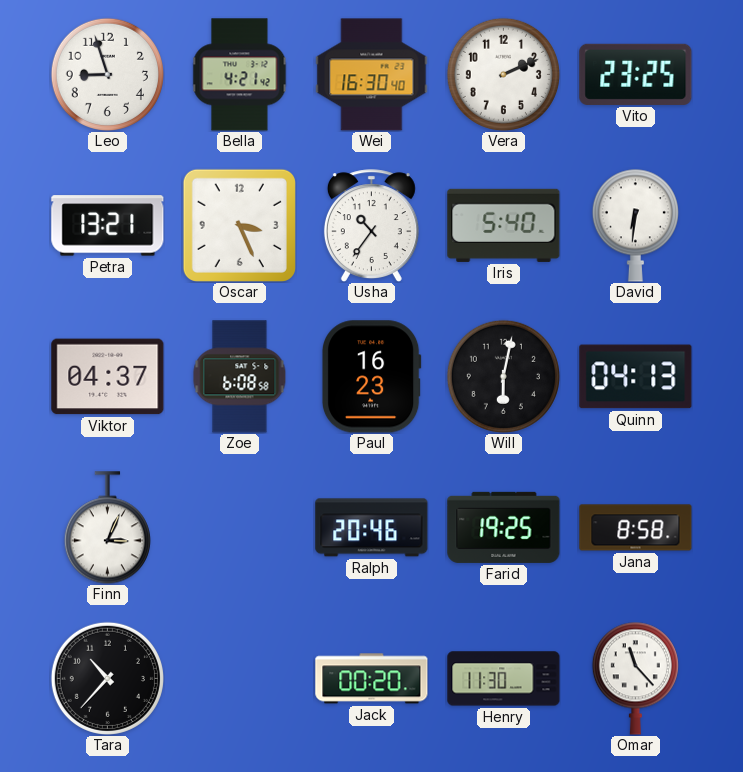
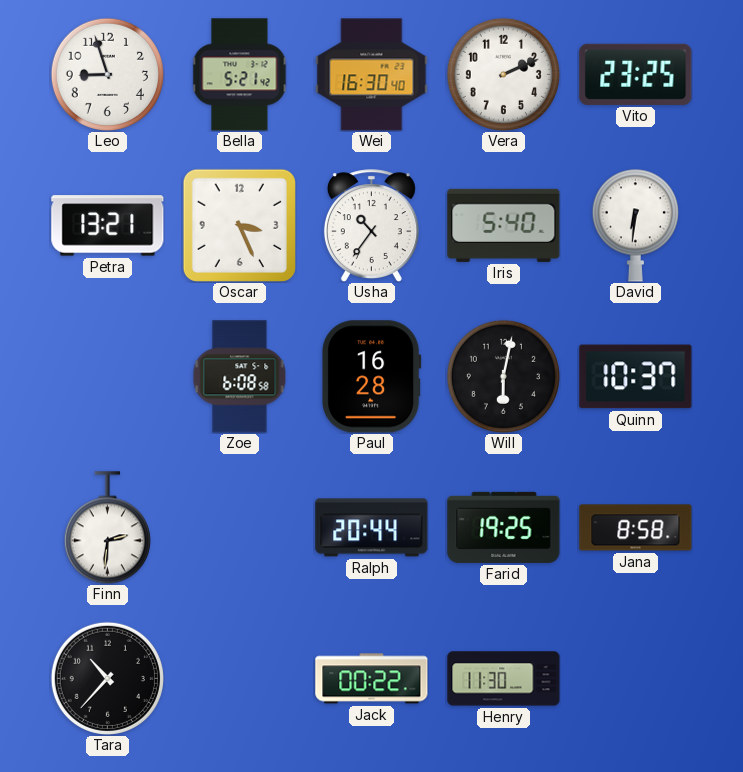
Bella: 4:21 -> 5:21
Viktor: 04:37 -> none
Paul: 16:23 -> 16:28
Quinn: 04:13 -> 10:37
Finn: 3:04 -> 2:31
Ralph: 20:46 -> 20:44
Jack: 00:20 -> 00:22
Omar: 11:23 -> none
